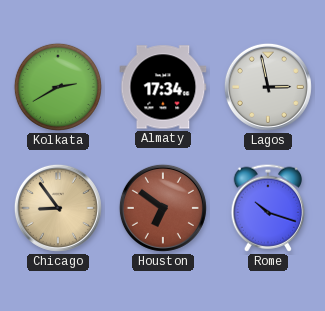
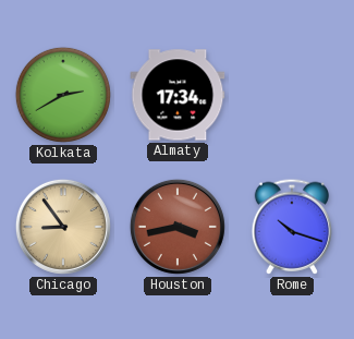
Lagos: 2:58 -> none
Houston: 6:51 -> 3:43
